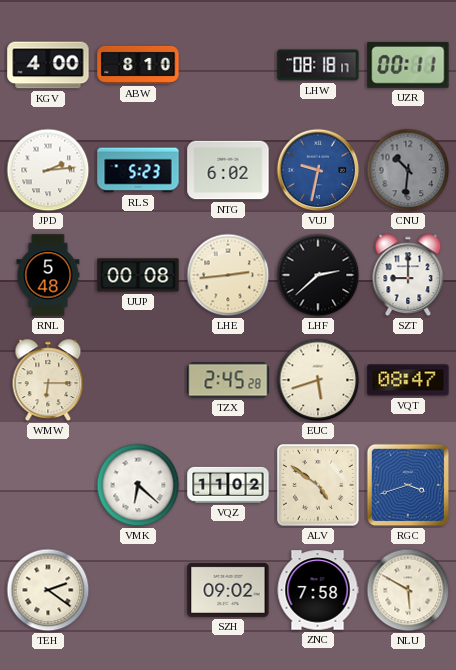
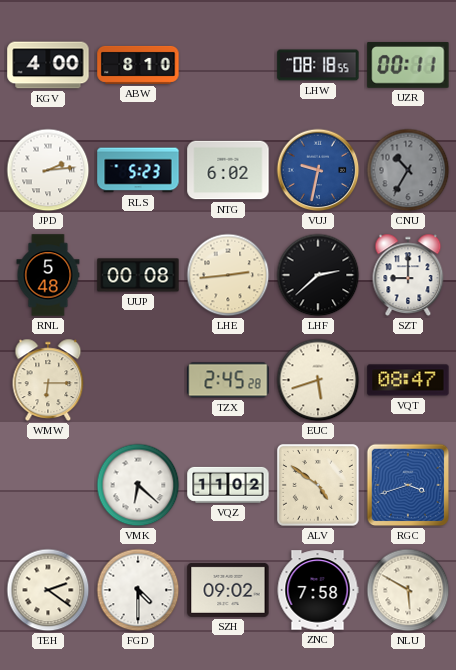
LHW: 08:18:17 -> 08:18:55
CNU: 10:31 -> 10:35
FGD: none -> 4:30
